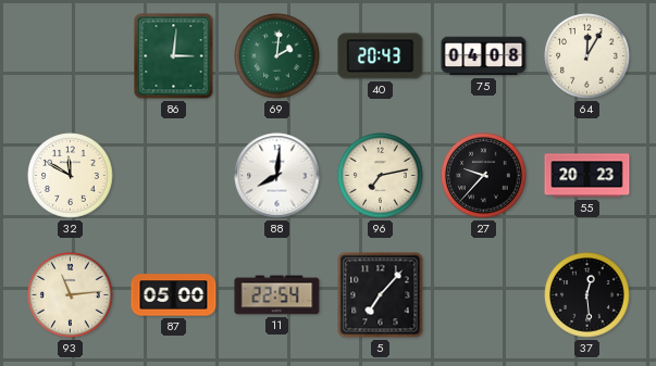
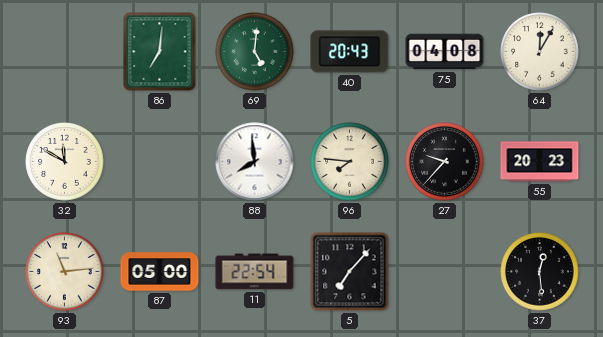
86: 3:01 -> 7:01
69: 2:01 -> 5:01
88: 8:01 -> 7:59
96: 7:13 -> 7:46
